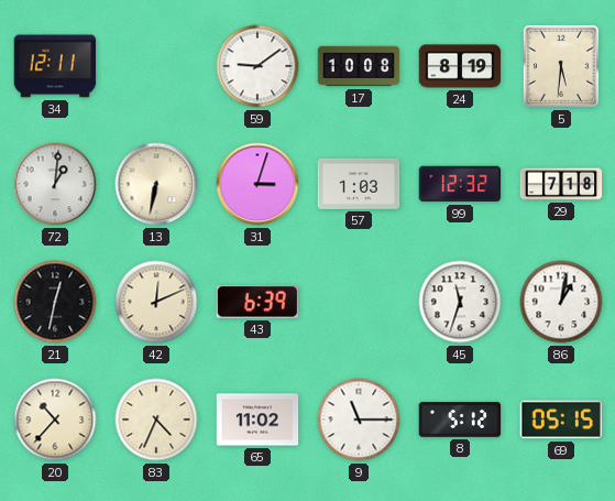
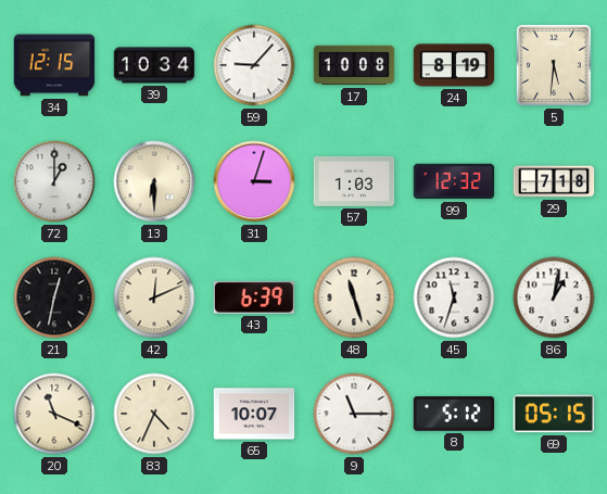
34: 12:11 -> 12:15
39: none -> 10:34
59: 9:09 -> 9:07
72: 1:01 -> 1:00
13: 6:32 -> 6:30
48: none -> 11:27
20: 10:37 -> 11:19
65: 11:02 -> 10:07
